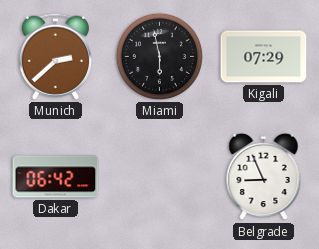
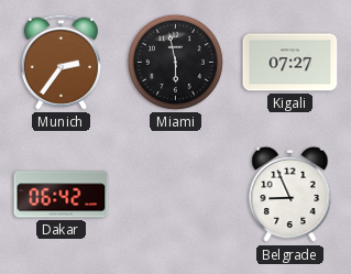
Munich: 2:38 -> 2:36
Kigali: 07:29 -> 07:27
